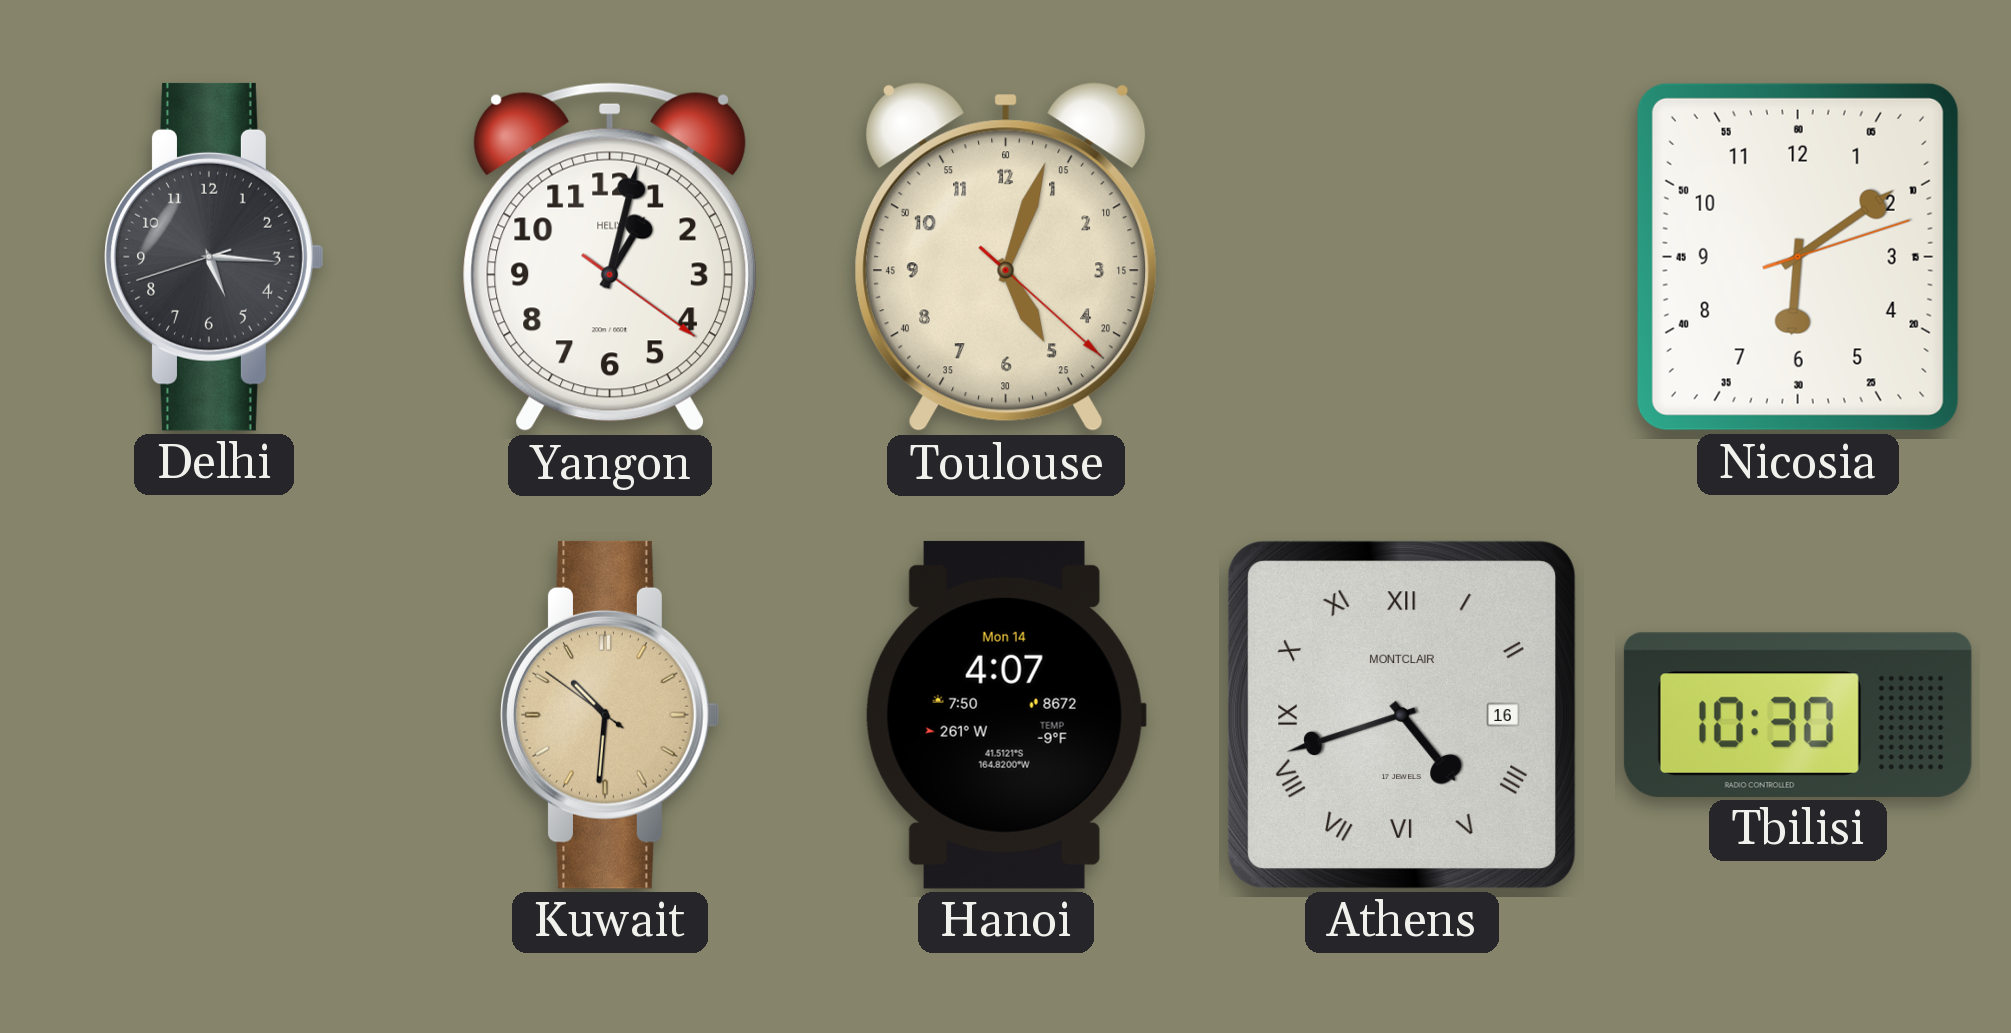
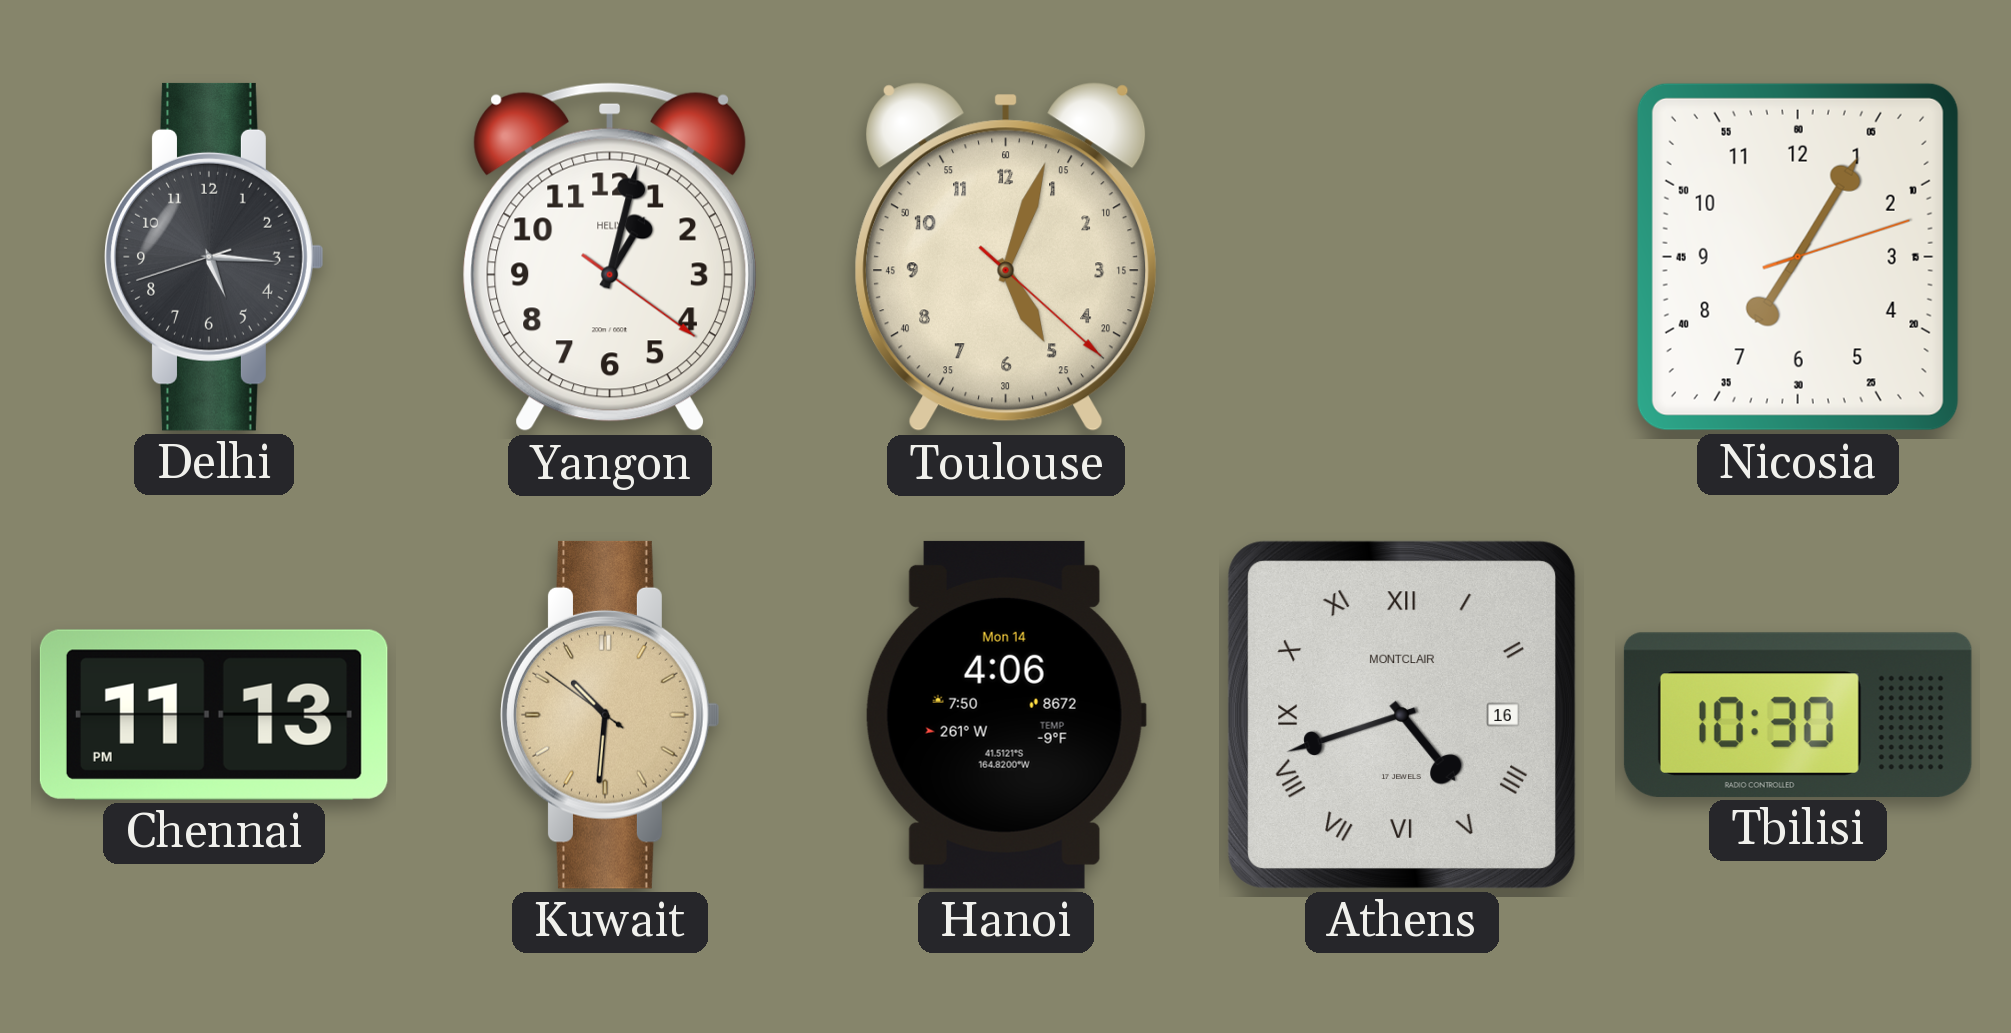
Nicosia: 6:09 -> 7:05
Chennai: none -> 11:13
Hanoi: 4:07 -> 4:06
